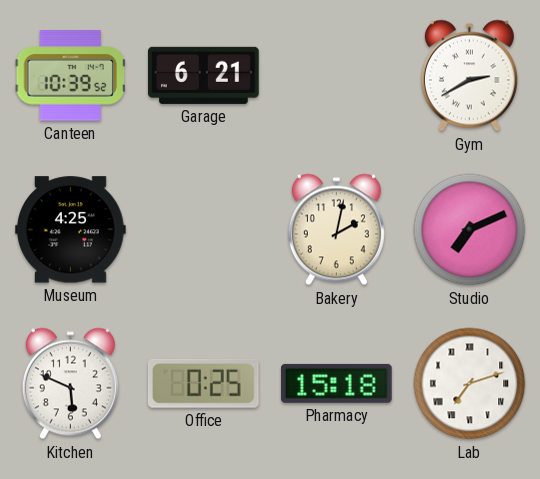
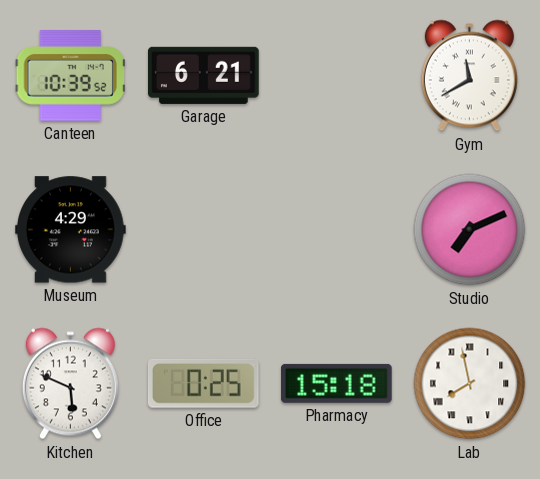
Gym: 2:40 -> 11:40
Museum: 4:25 -> 4:29
Bakery: 2:02 -> none
Lab: 7:12 -> 7:58
